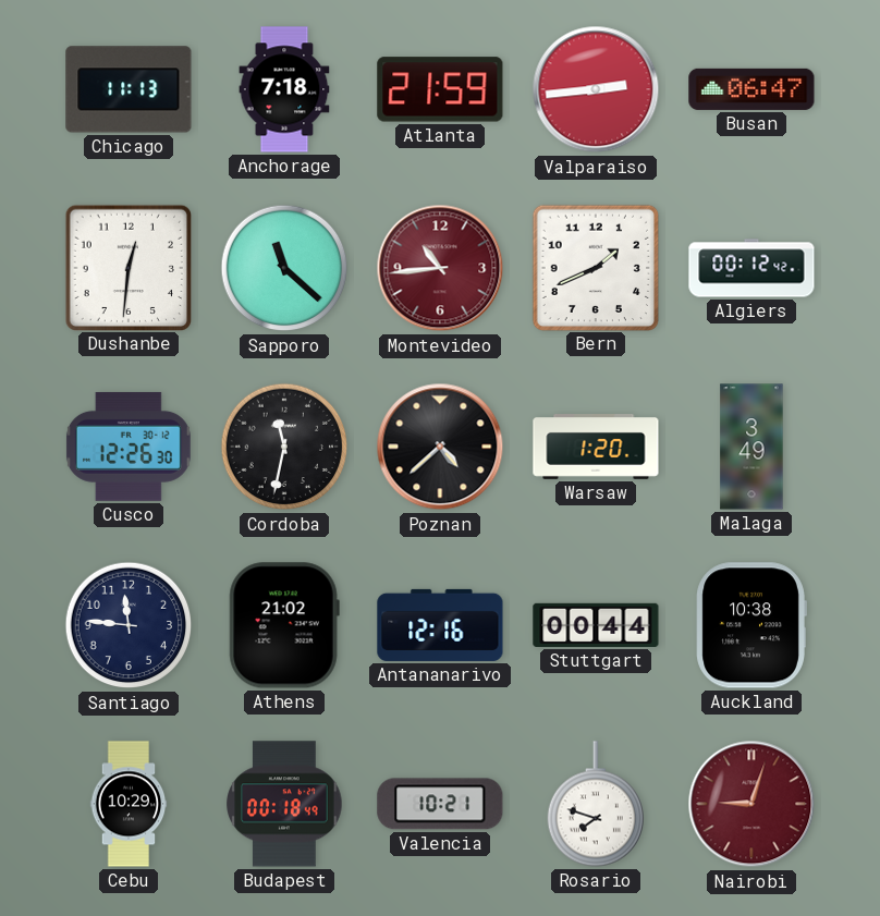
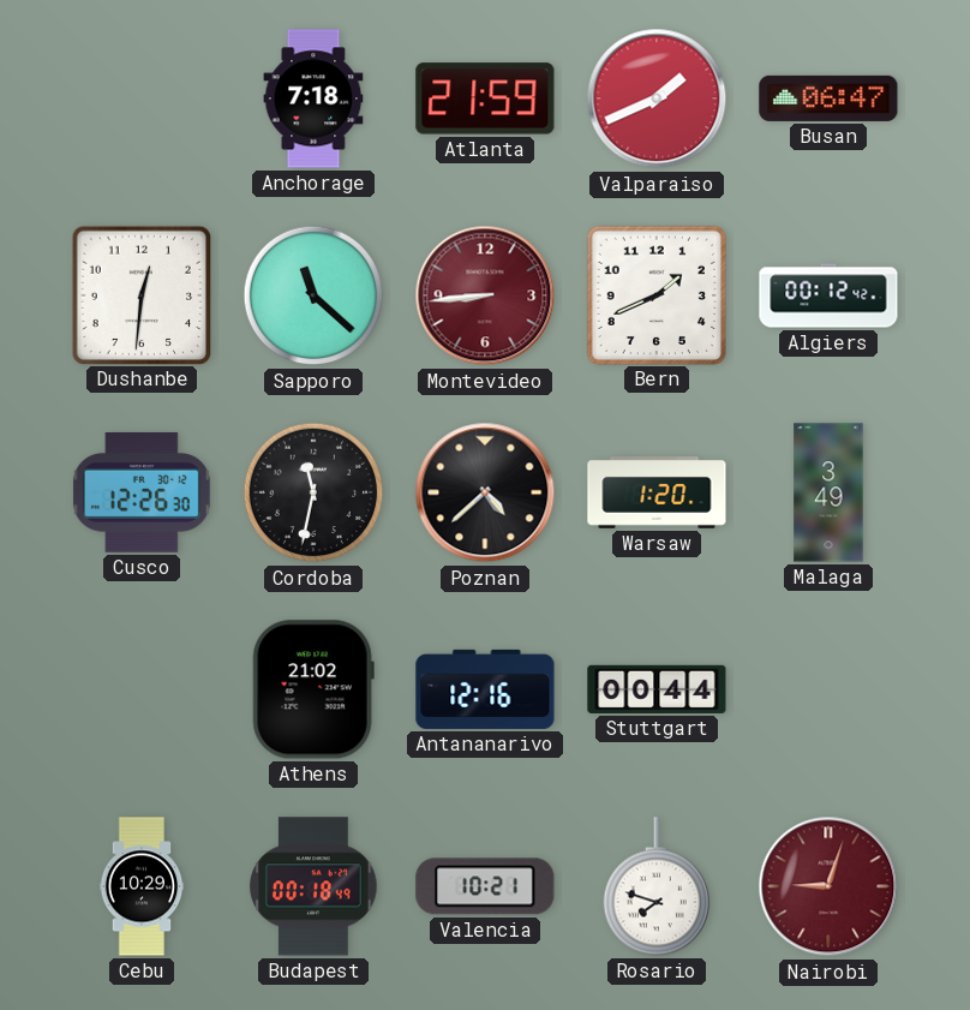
Chicago: 11:13 -> none
Valparaiso: 2:44 -> 1:41
Montevideo: 10:44 -> 8:44
Santiago: 11:46 -> none
Auckland: 10:38 -> none
